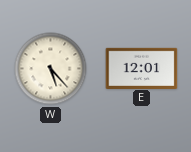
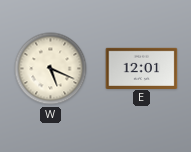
W: 5:23 -> 5:19
